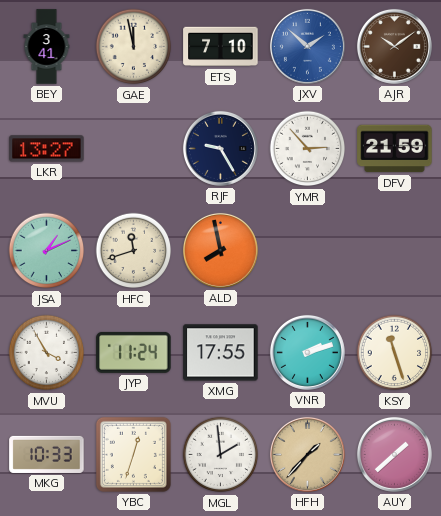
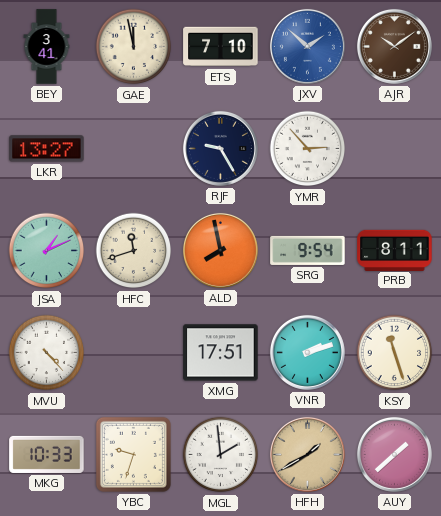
DFV: 21:59 -> none
SRG: none -> 9:54
PRB: none -> 8:11
MVU: 3:55 -> 4:23
JYP: 11:24 -> none
XMG: 17:55 -> 17:51
YBC: 12:33 -> 9:33
HFH: 1:37 -> 1:40
